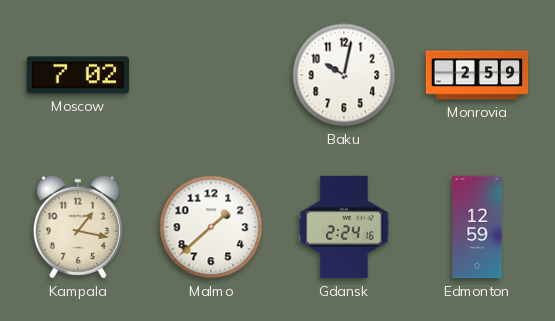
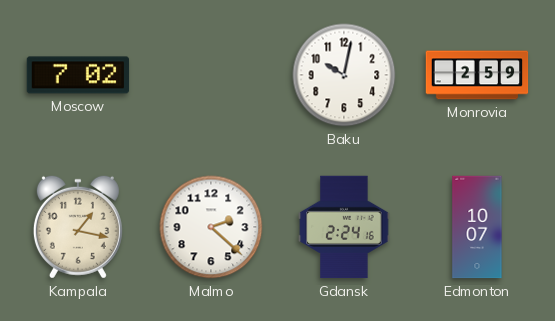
Malmo: 1:38 -> 2:22
Edmonton: 12:59 -> 10:07
